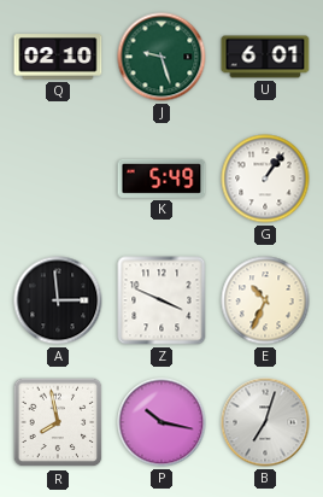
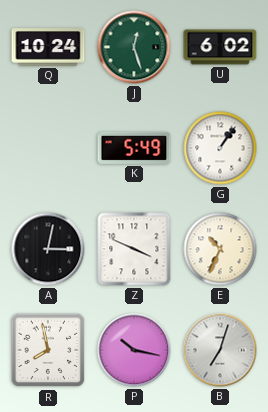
Q: 02:10 -> 10:24
J: 9:27 -> 12:27
U: 6:01 -> 6:02
A: 2:59 -> 3:02
